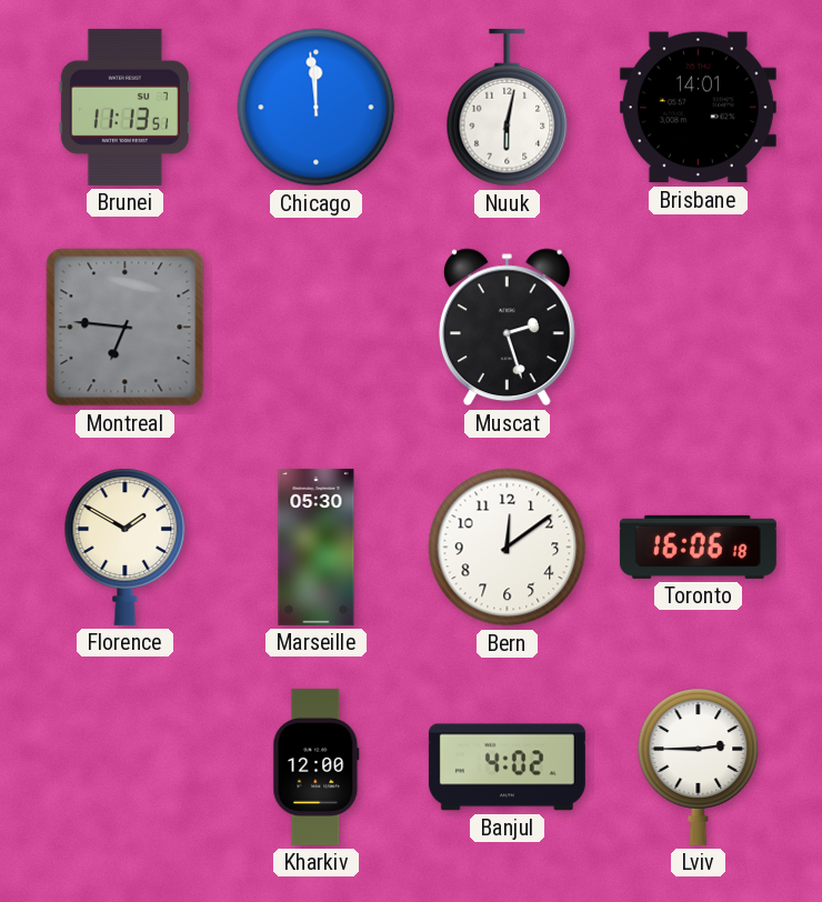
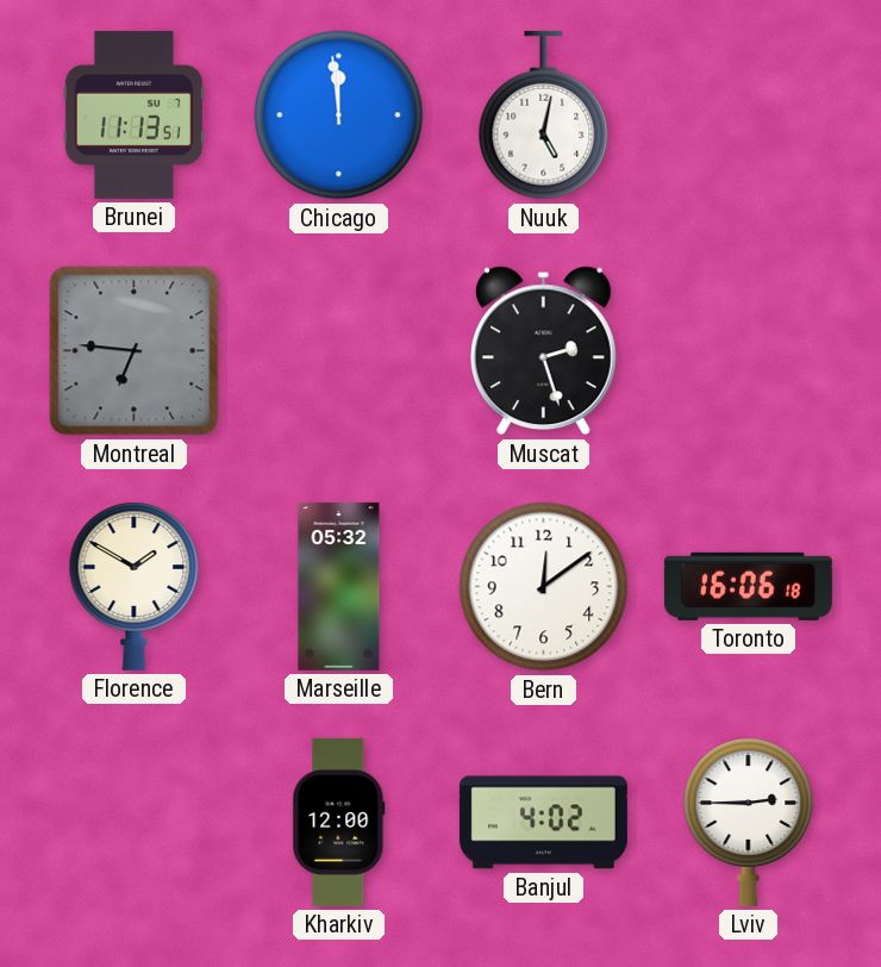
Nuuk: 6:02 -> 5:02
Brisbane: 14:01 -> none
Marseille: 05:30 -> 05:32
